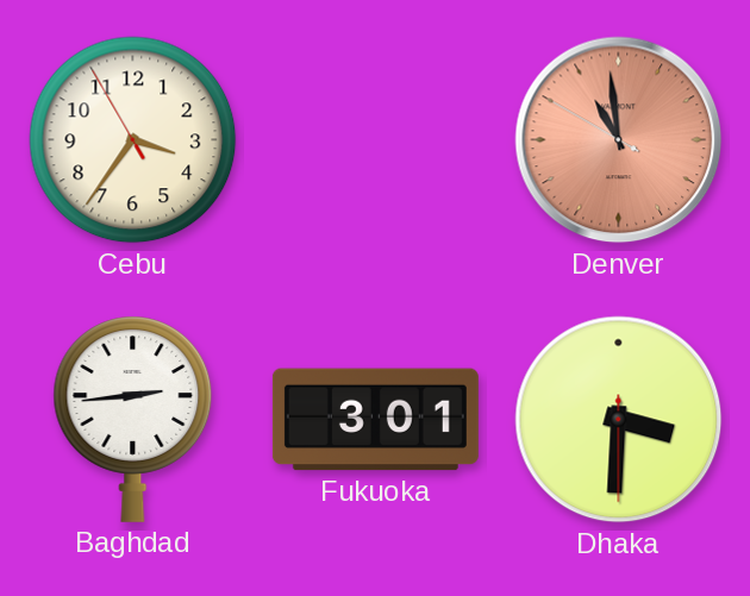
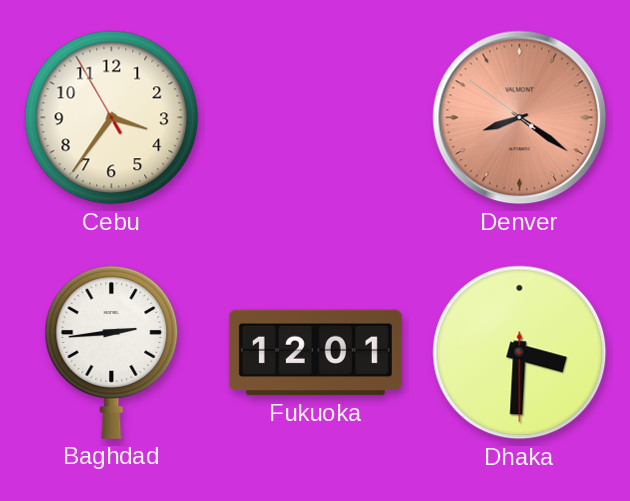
Denver: 10:58 -> 8:20
Fukuoka: 3:01 -> 12:01
